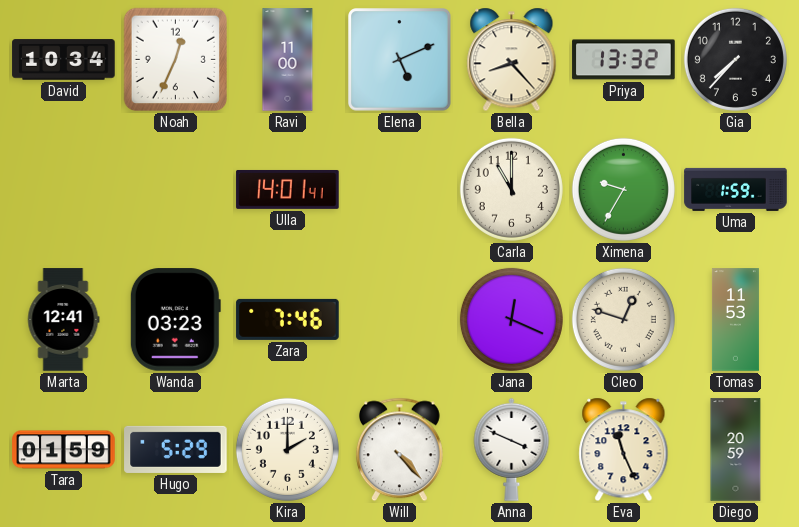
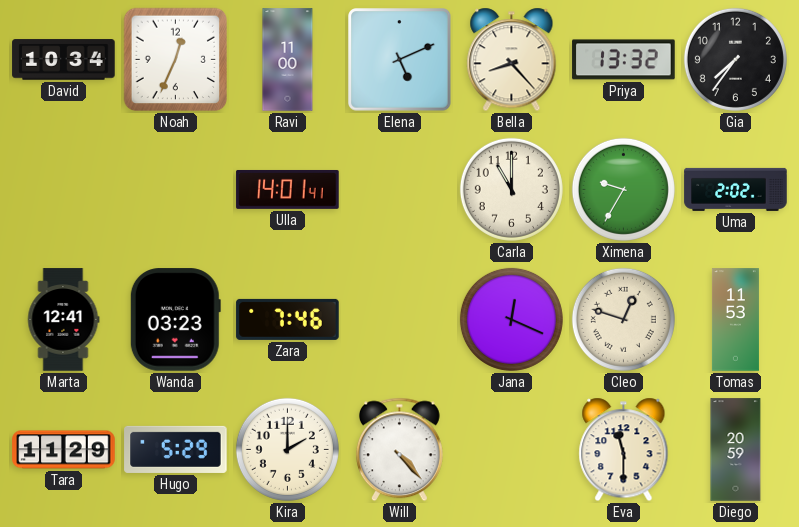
Gia: 7:37 -> 7:36
Uma: 1:59 -> 2:02
Tara: 01:59 -> 11:29
Anna: 3:49 -> none
Eva: 11:26 -> 11:30
